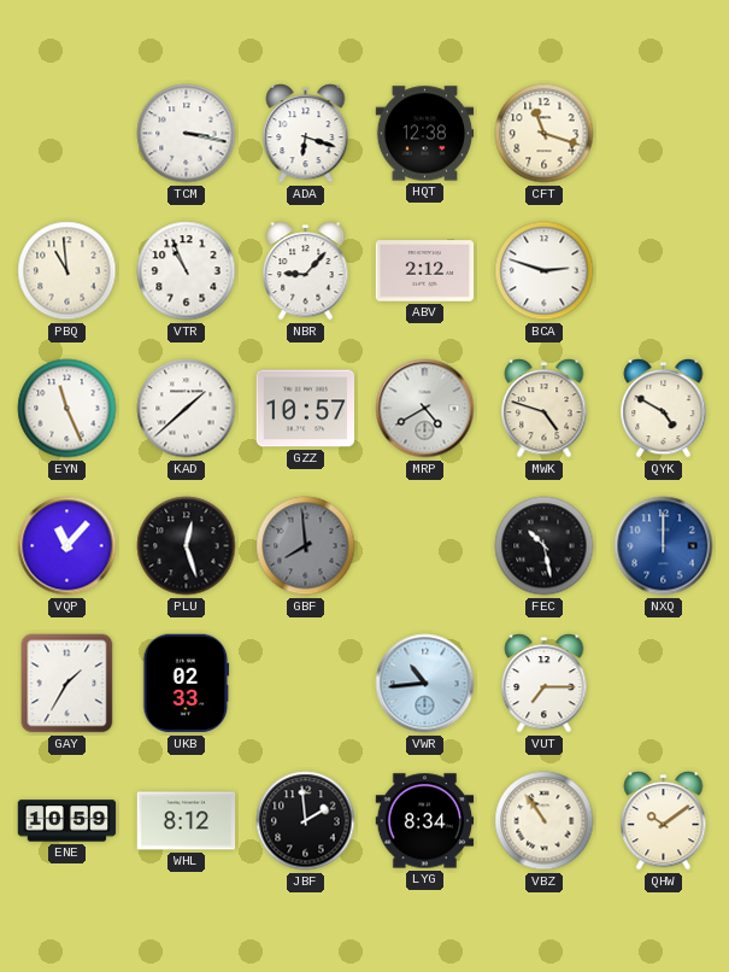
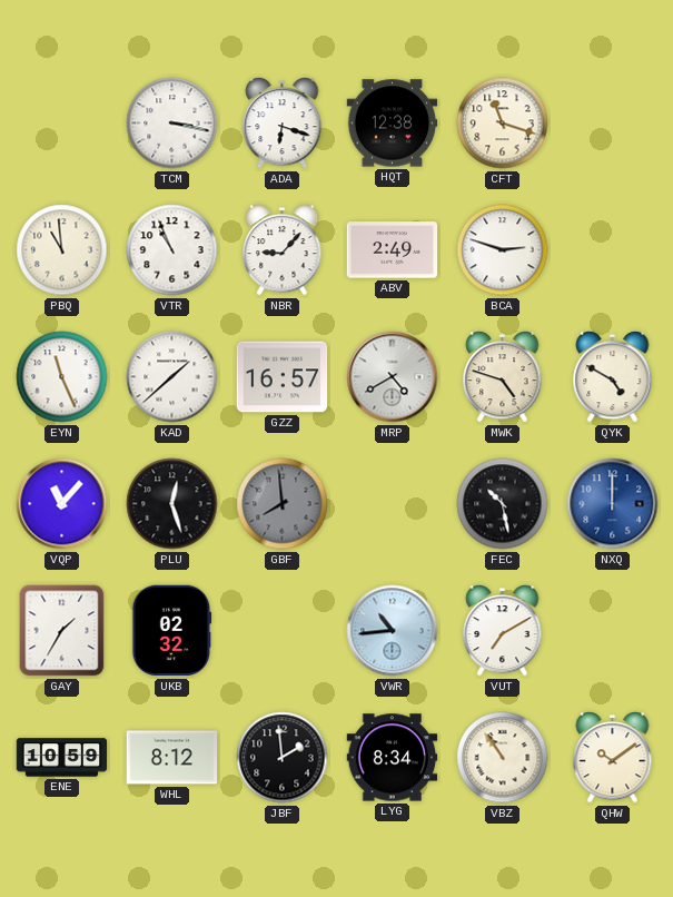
ABV: 2:12 -> 2:49
GZZ: 10:57 -> 16:57
UKB: 02:33 -> 02:32
VUT: 7:15 -> 7:10
